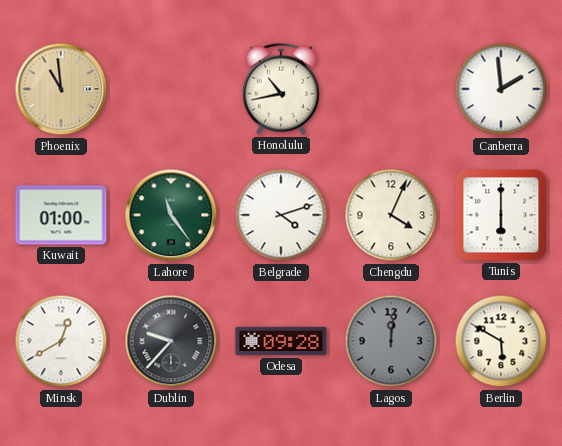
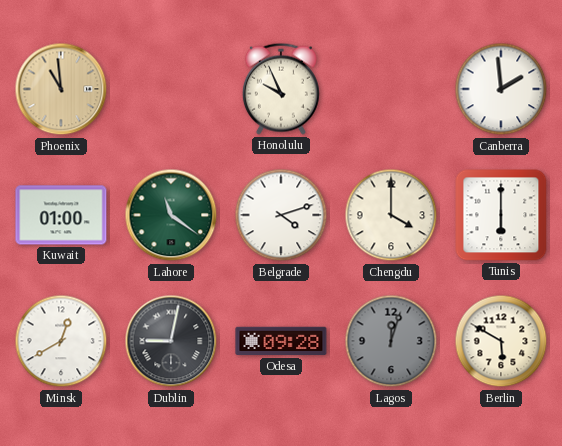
Honolulu: 10:43 -> 9:56
Lahore: 11:24 -> 11:21
Chengdu: 4:04 -> 4:00
Dublin: 9:37 -> 9:02
Lagos: 12:01 -> 12:03
